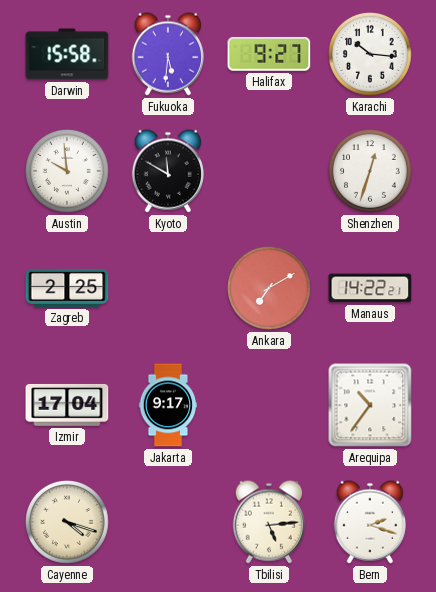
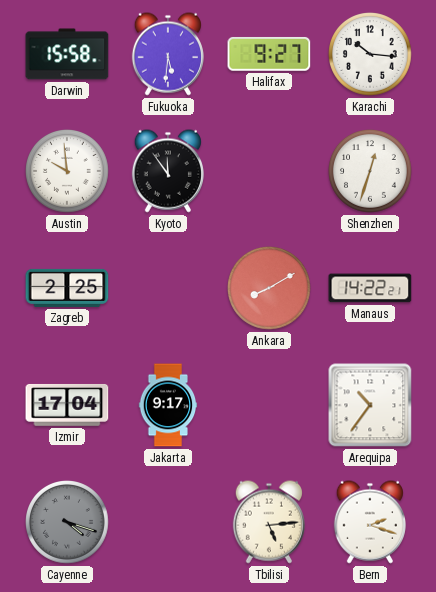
Kyoto: 11:50 -> 11:54
Ankara: 7:10 -> 8:10
Cayenne dial: cream -> grey
